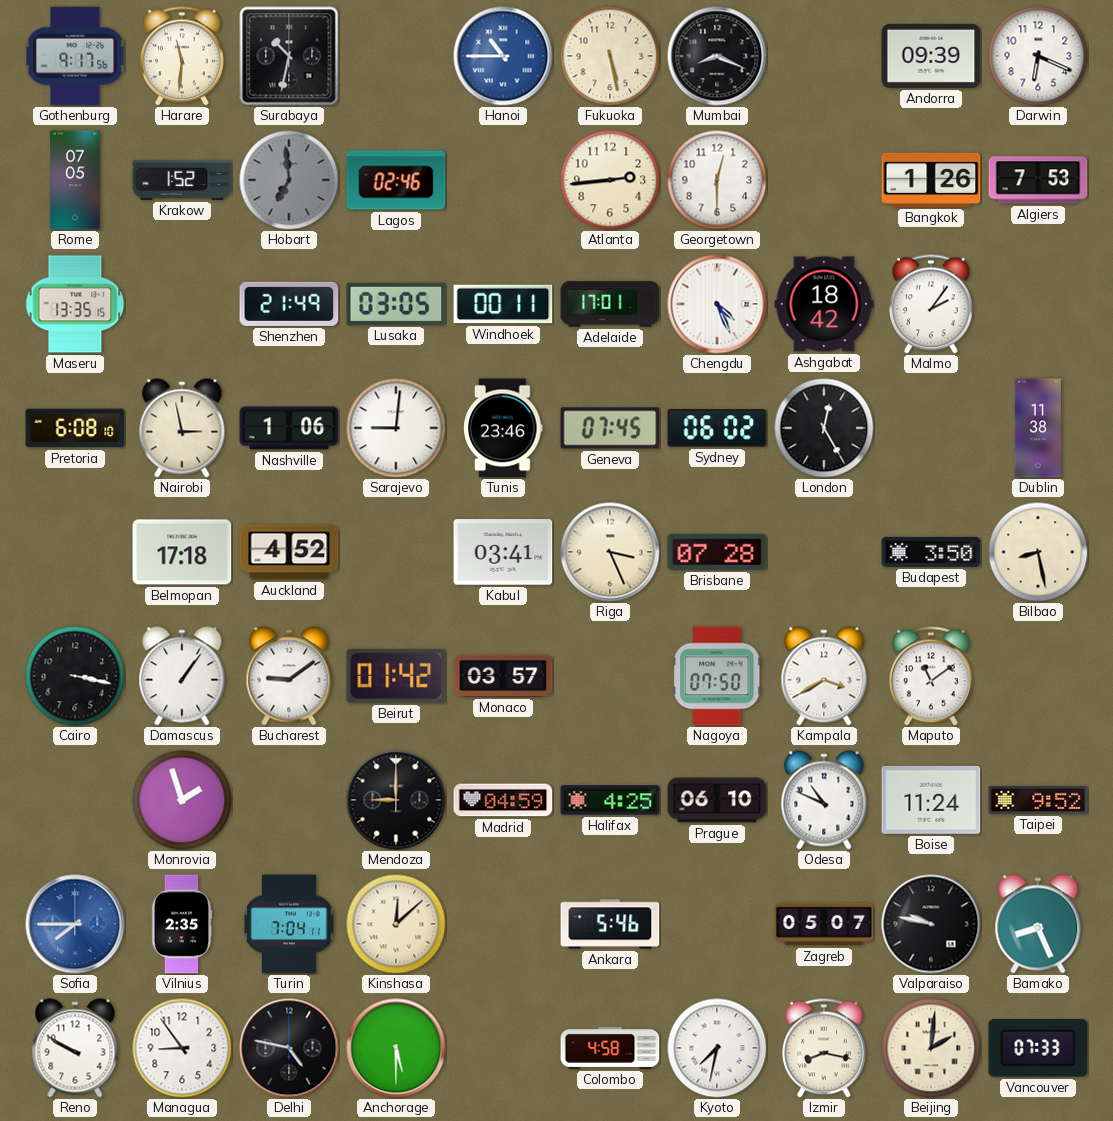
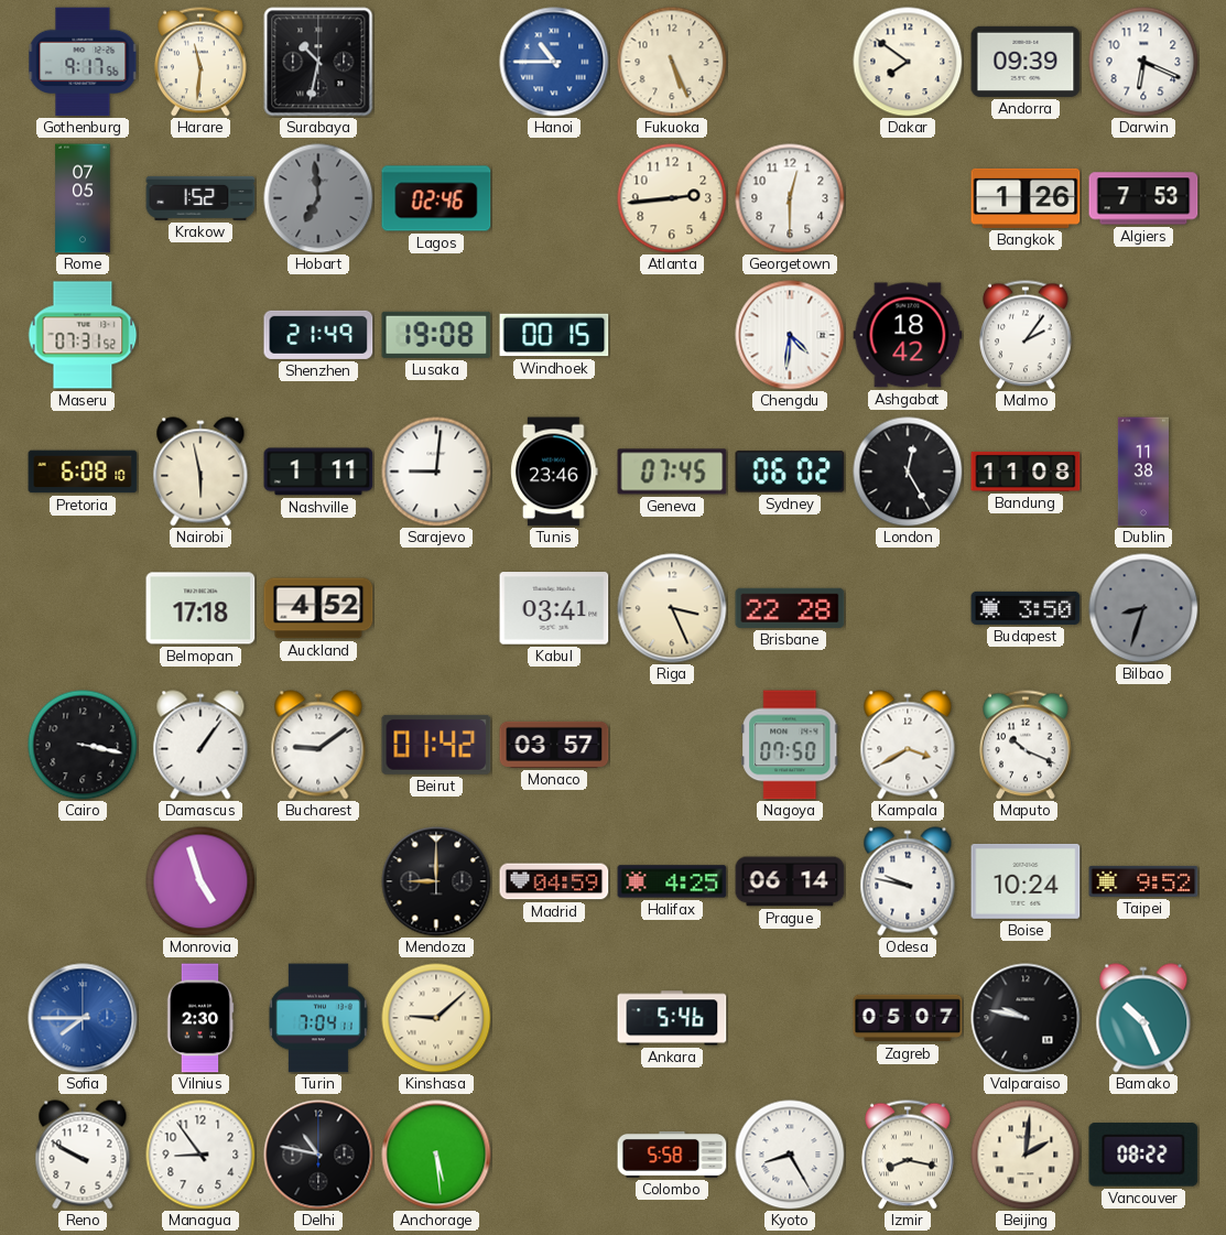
Fukuoka: 5:28 -> 5:26
Mumbai: 8:19 -> none
Dakar: none -> 7:51
Maseru: 13:35 -> 07:31
Lusaka: 03:05 -> 19:08
Windhoek: 00:11 -> 00:15
Adelaide: 17:01 -> none
Chengdu: 4:26 -> 4:31
Nairobi: 2:58 -> 5:58
Nashville: 1:06 -> 1:11
Bandung: none -> 11:08
Brisbane: 07:28 -> 22:28
Bilbao: 8:28 -> 8:33
Bilbao dial: cream -> grey
Maputo: 11:09 -> 10:19
Monrovia: 1:57 -> 4:57
Prague: 06:10 -> 06:14
Odesa: 10:49 -> 9:47
Boise: 11:24 -> 10:24
Vilnius: 2:35 -> 2:30
Kinshasa: 12:08 -> 9:08
Bamako: 8:26 -> 10:26
Delhi: 4:47 -> 10:47
Anchorage: 5:30 -> 5:29
Colombo: 4:58 -> 5:58
Kyoto: 7:32 -> 8:25
Vancouver: 07:33 -> 08:22
